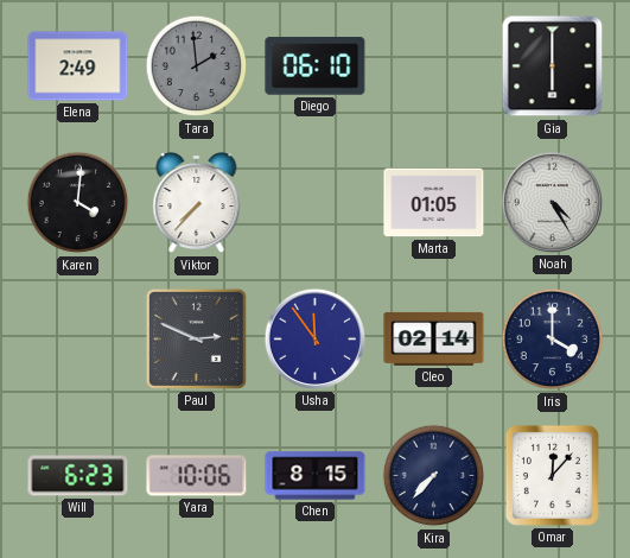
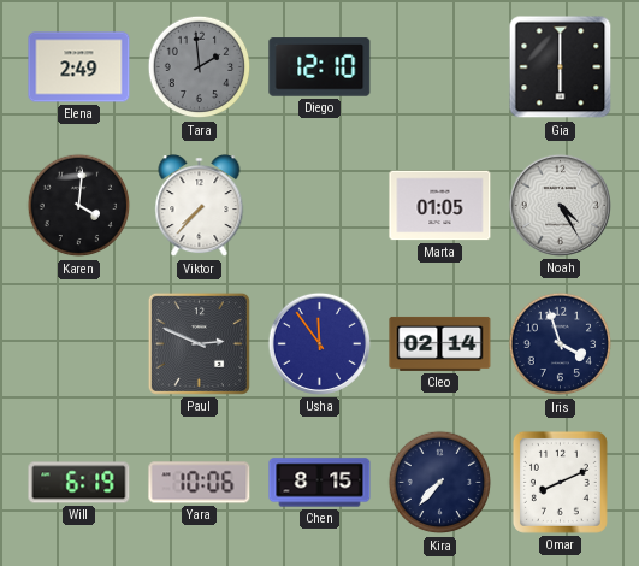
Diego: 06:10 -> 12:10
Iris: 4:00 -> 3:57
Will: 6:23 -> 6:19
Omar: 12:07 -> 8:11
